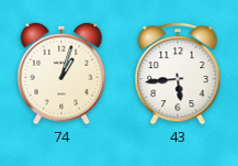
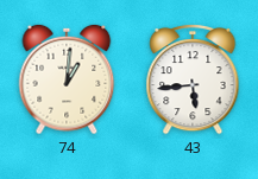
74: 1:03 -> 1:01
